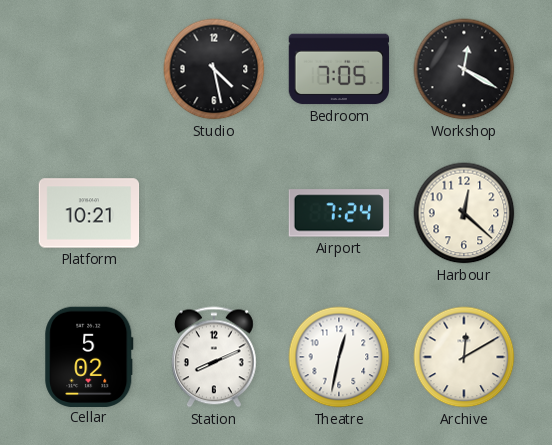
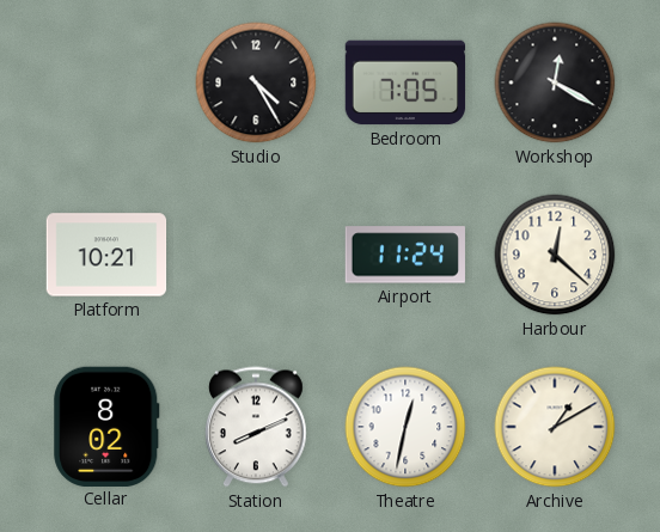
Studio: 4:28 -> 4:25
Airport: 7:24 -> 11:24
Cellar: 5:02 -> 8:02
Archive: 12:10 -> 1:10
